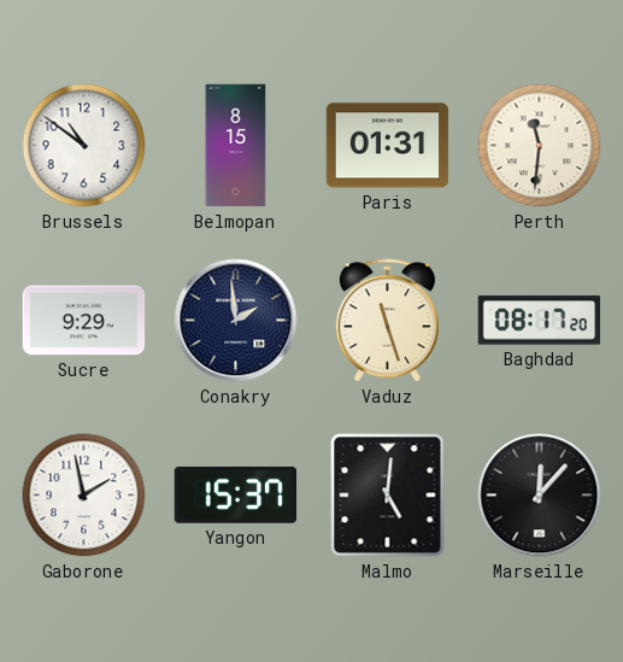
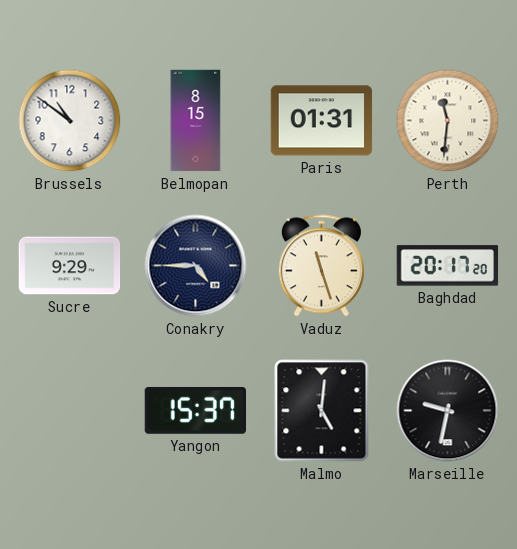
Conakry: 1:59 -> 4:45
Baghdad: 08:17 -> 20:17
Gaborone: 1:58 -> none
Marseille: 12:07 -> 9:32
